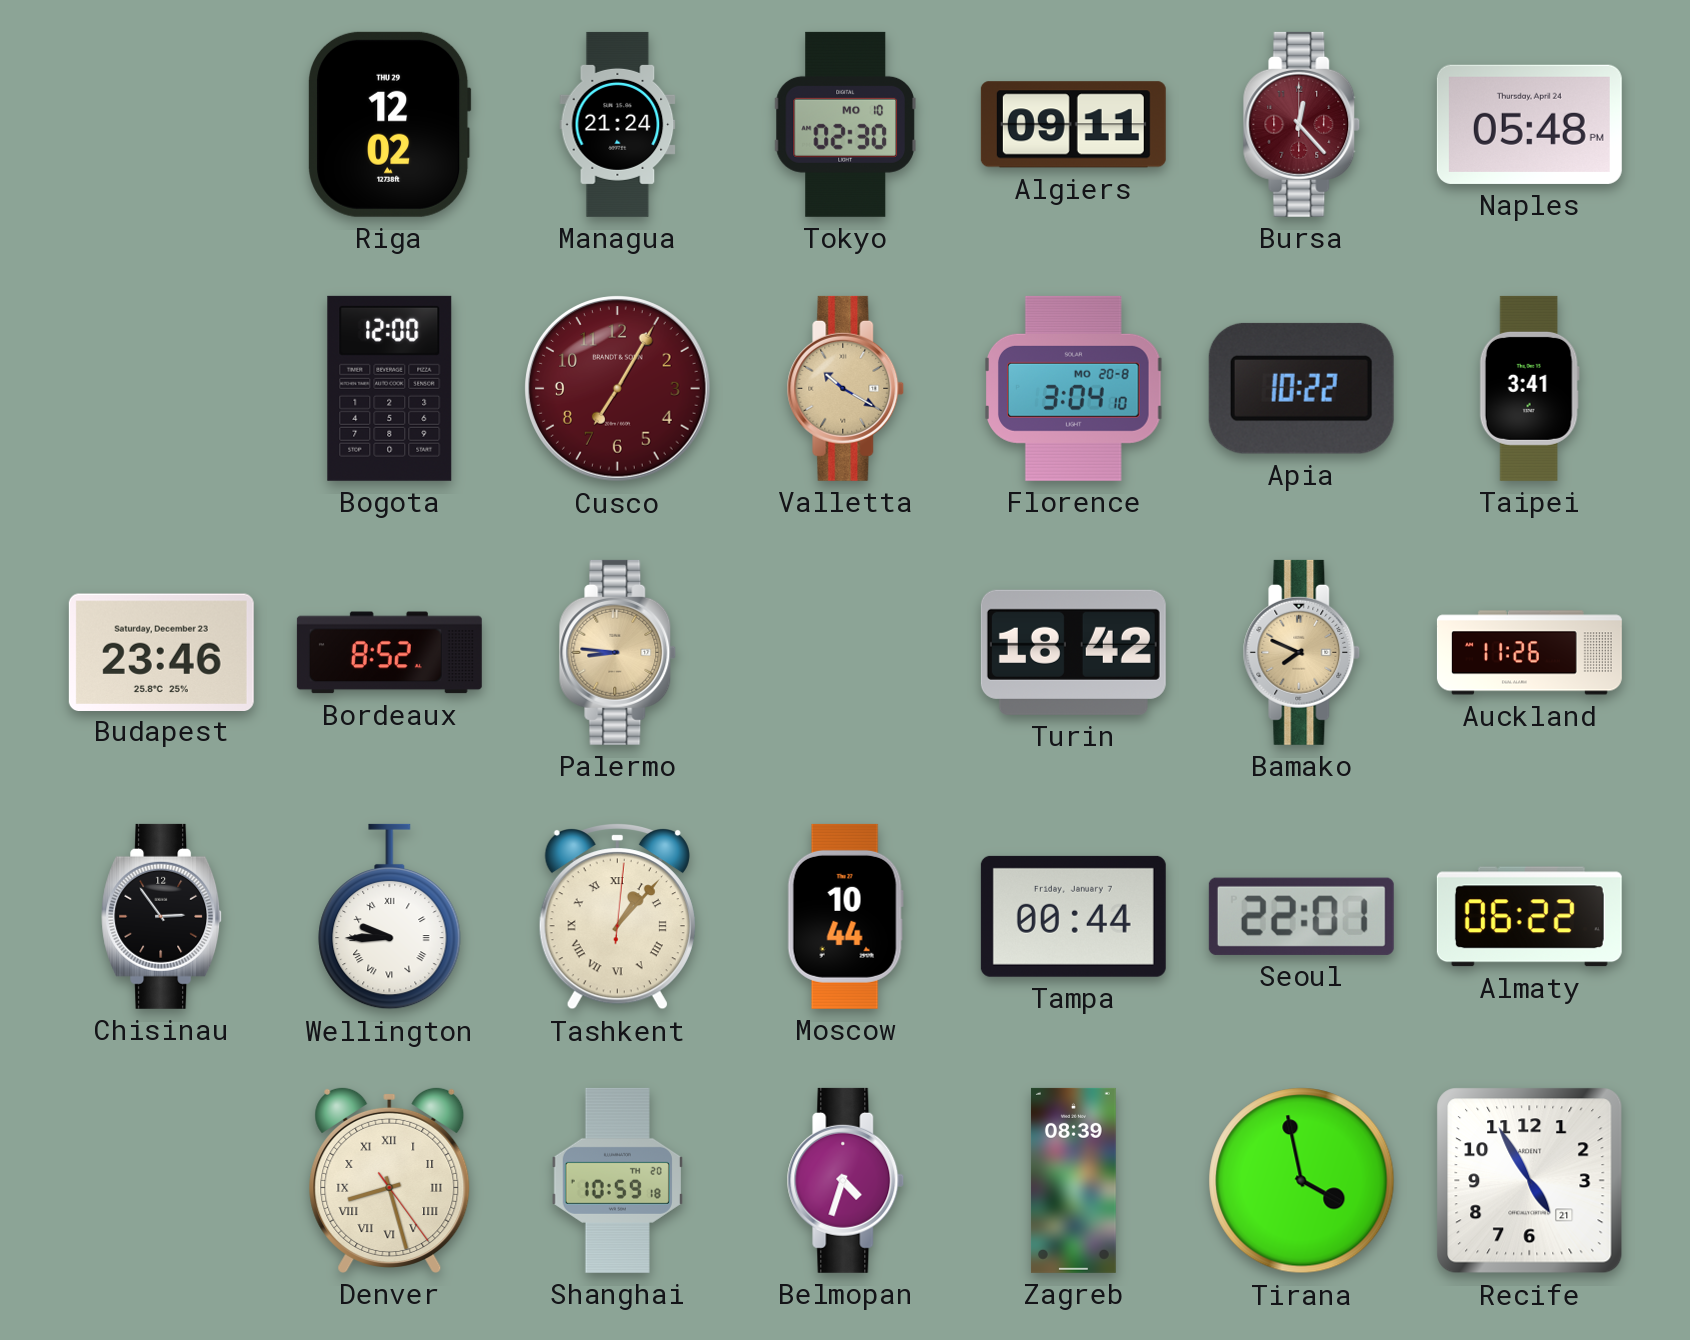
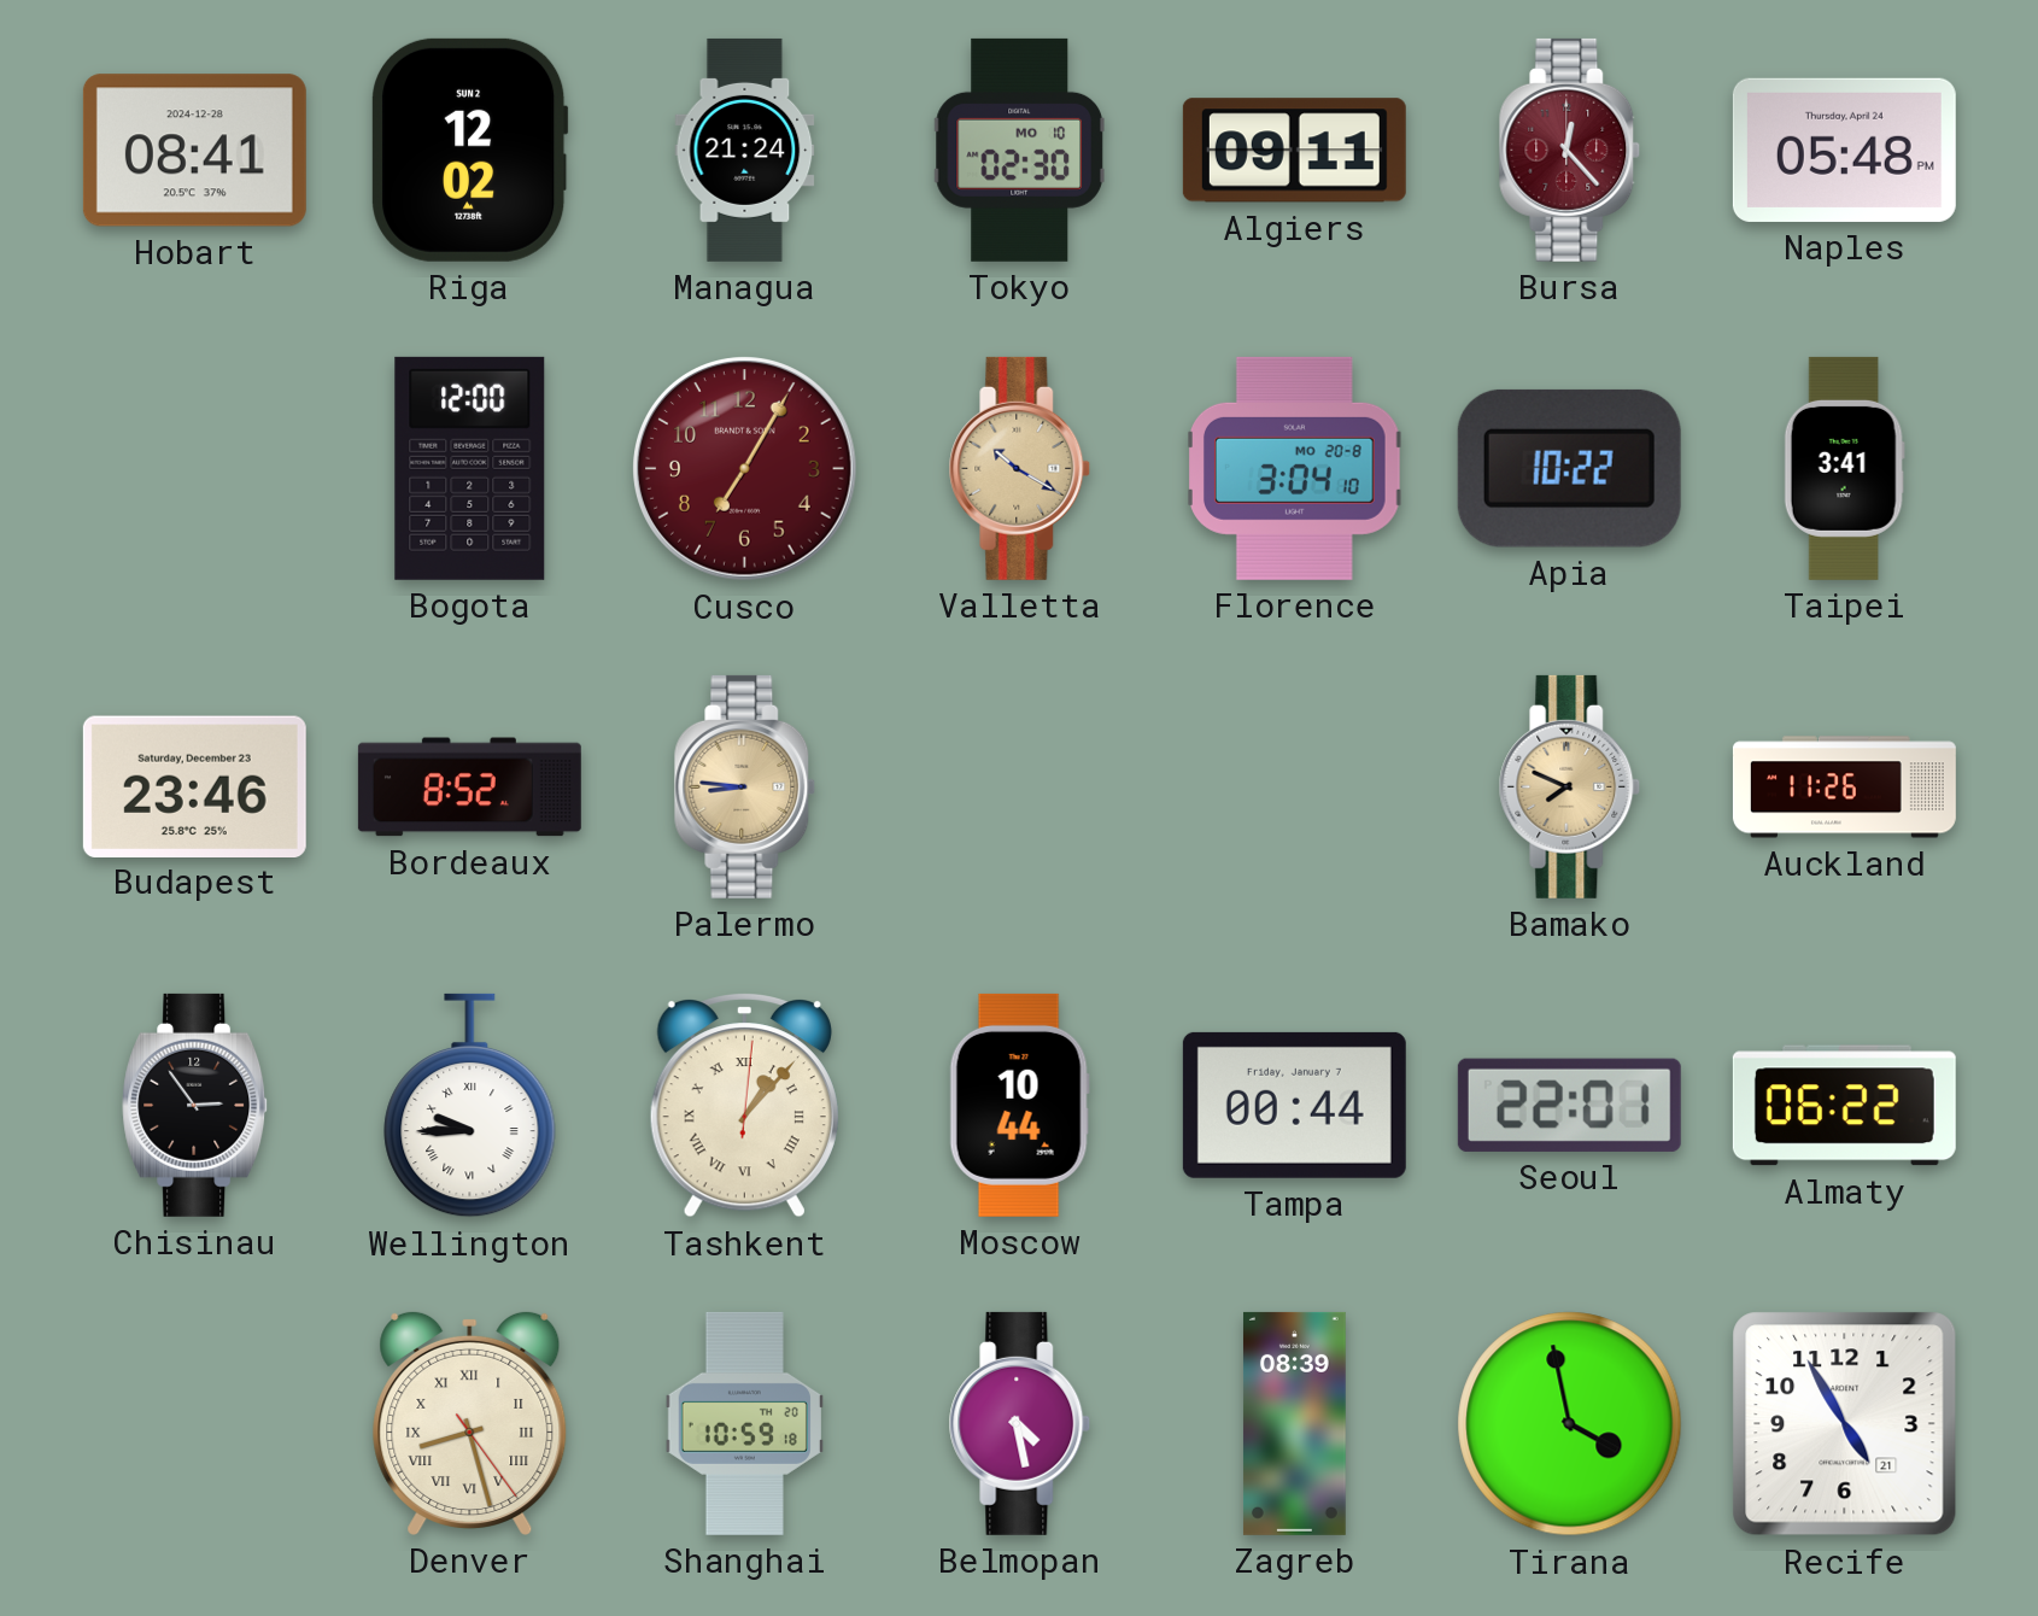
Hobart: none -> 08:41
Riga date: THU 29 -> SUN 2
Turin: 18:42 -> none
Belmopan: 4:33 -> 4:28
